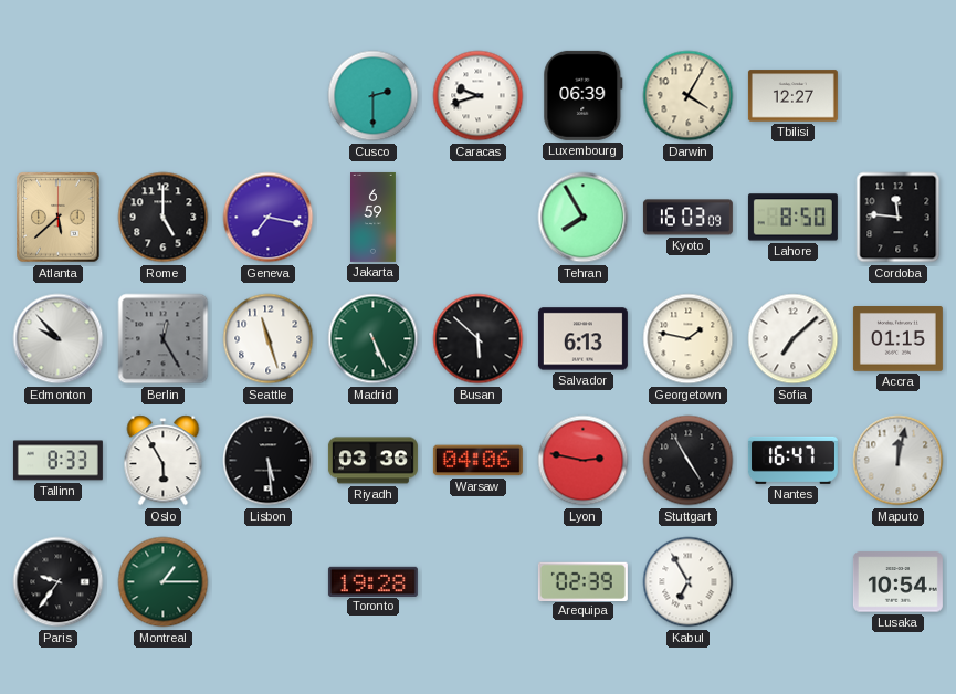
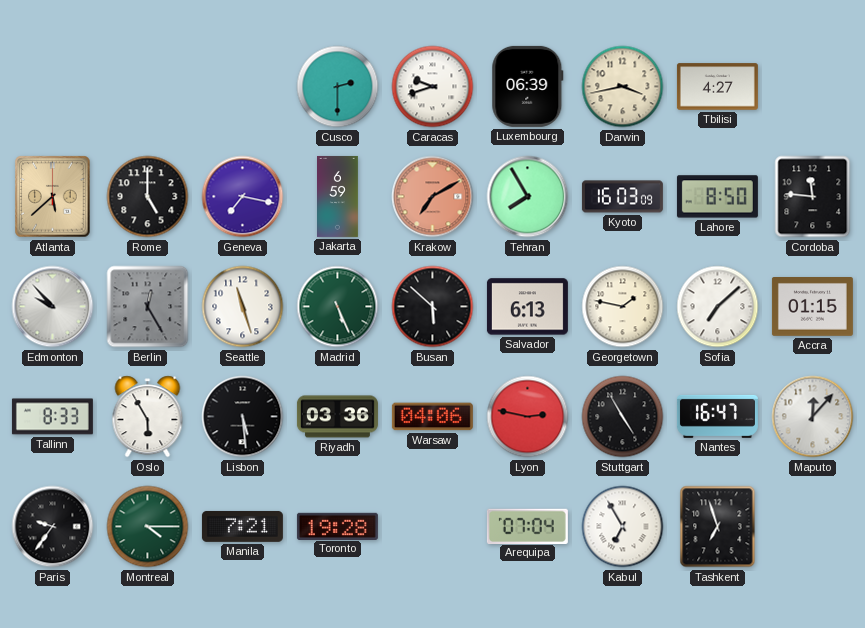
Darwin: 4:05 -> 3:43
Tbilisi: 12:27 -> 4:27
Krakow: none -> 7:10
Maputo: 12:02 -> 12:07
Montreal: 1:15 -> 4:15
Manila: none -> 7:21
Arequipa: 02:39 -> 07:04
Tashkent: none -> 6:57
Lusaka: 10:54 -> none
